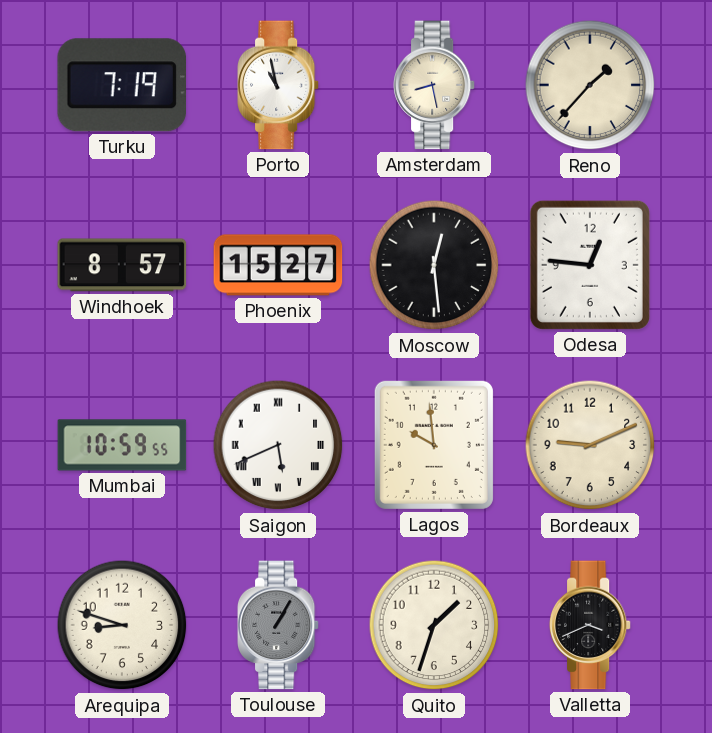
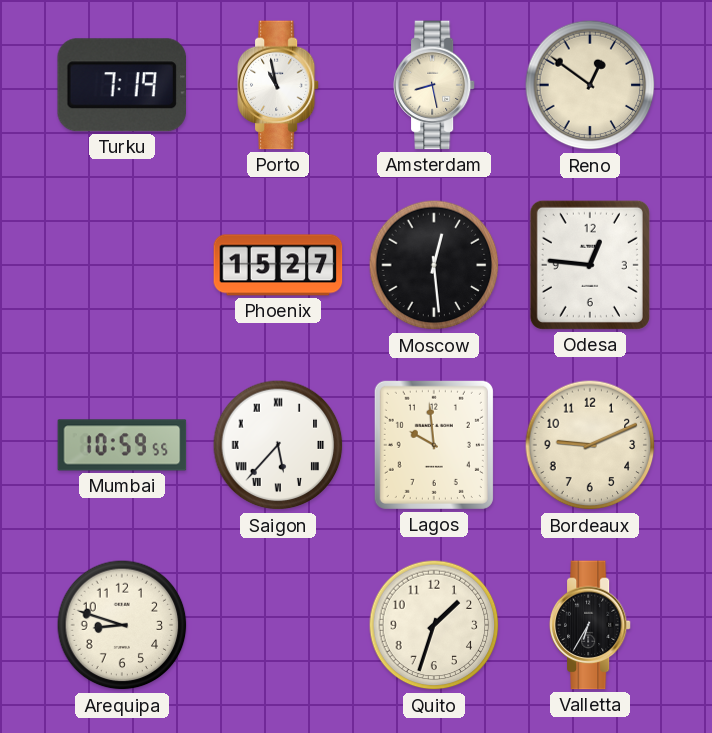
Reno: 1:37 -> 12:51
Windhoek: 8:57 -> none
Saigon: 5:41 -> 5:37
Toulouse: 1:05 -> none
Valletta: 3:41 -> 6:35
